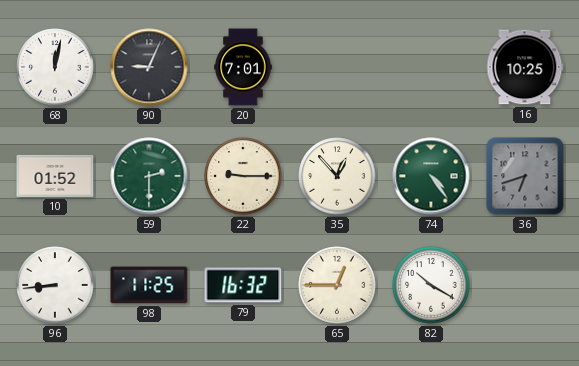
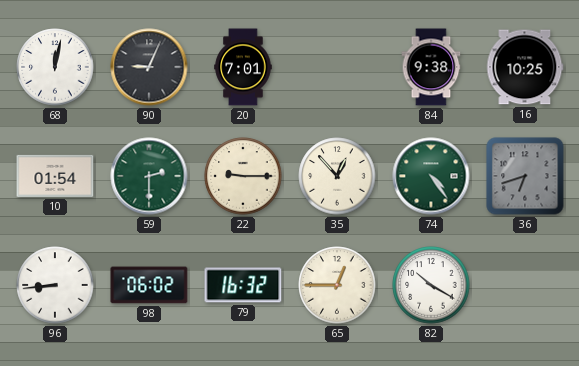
84: none -> 9:38
10: 01:52 -> 01:54
98: 11:25 -> 06:02
